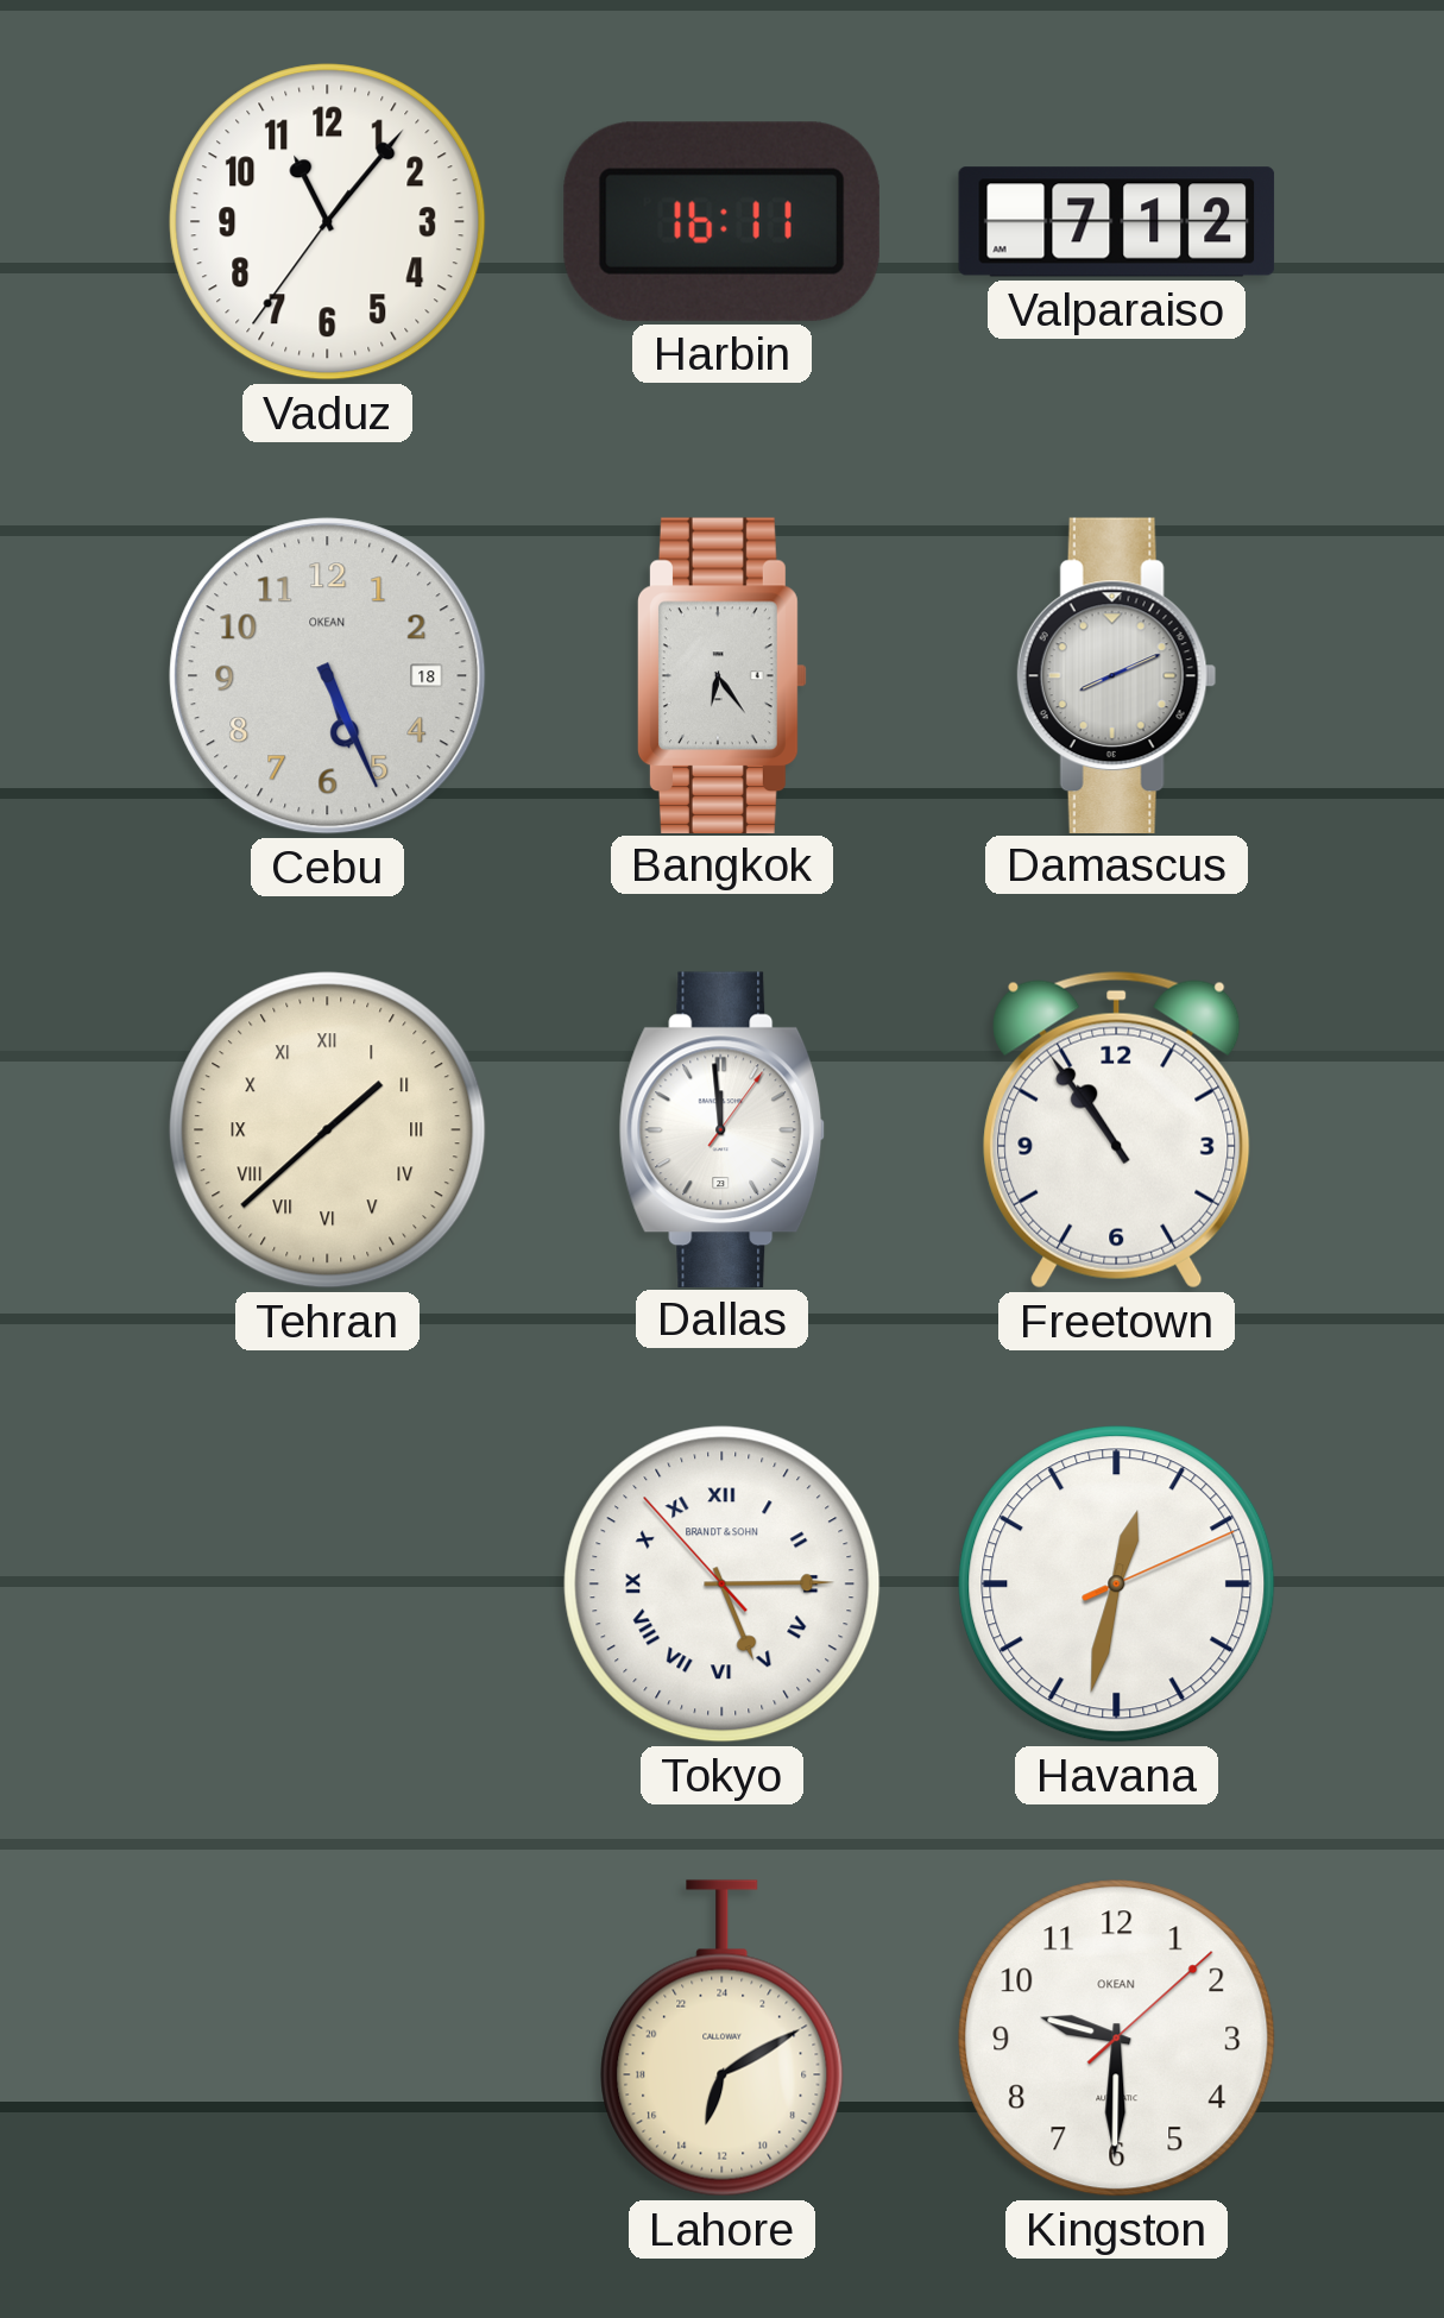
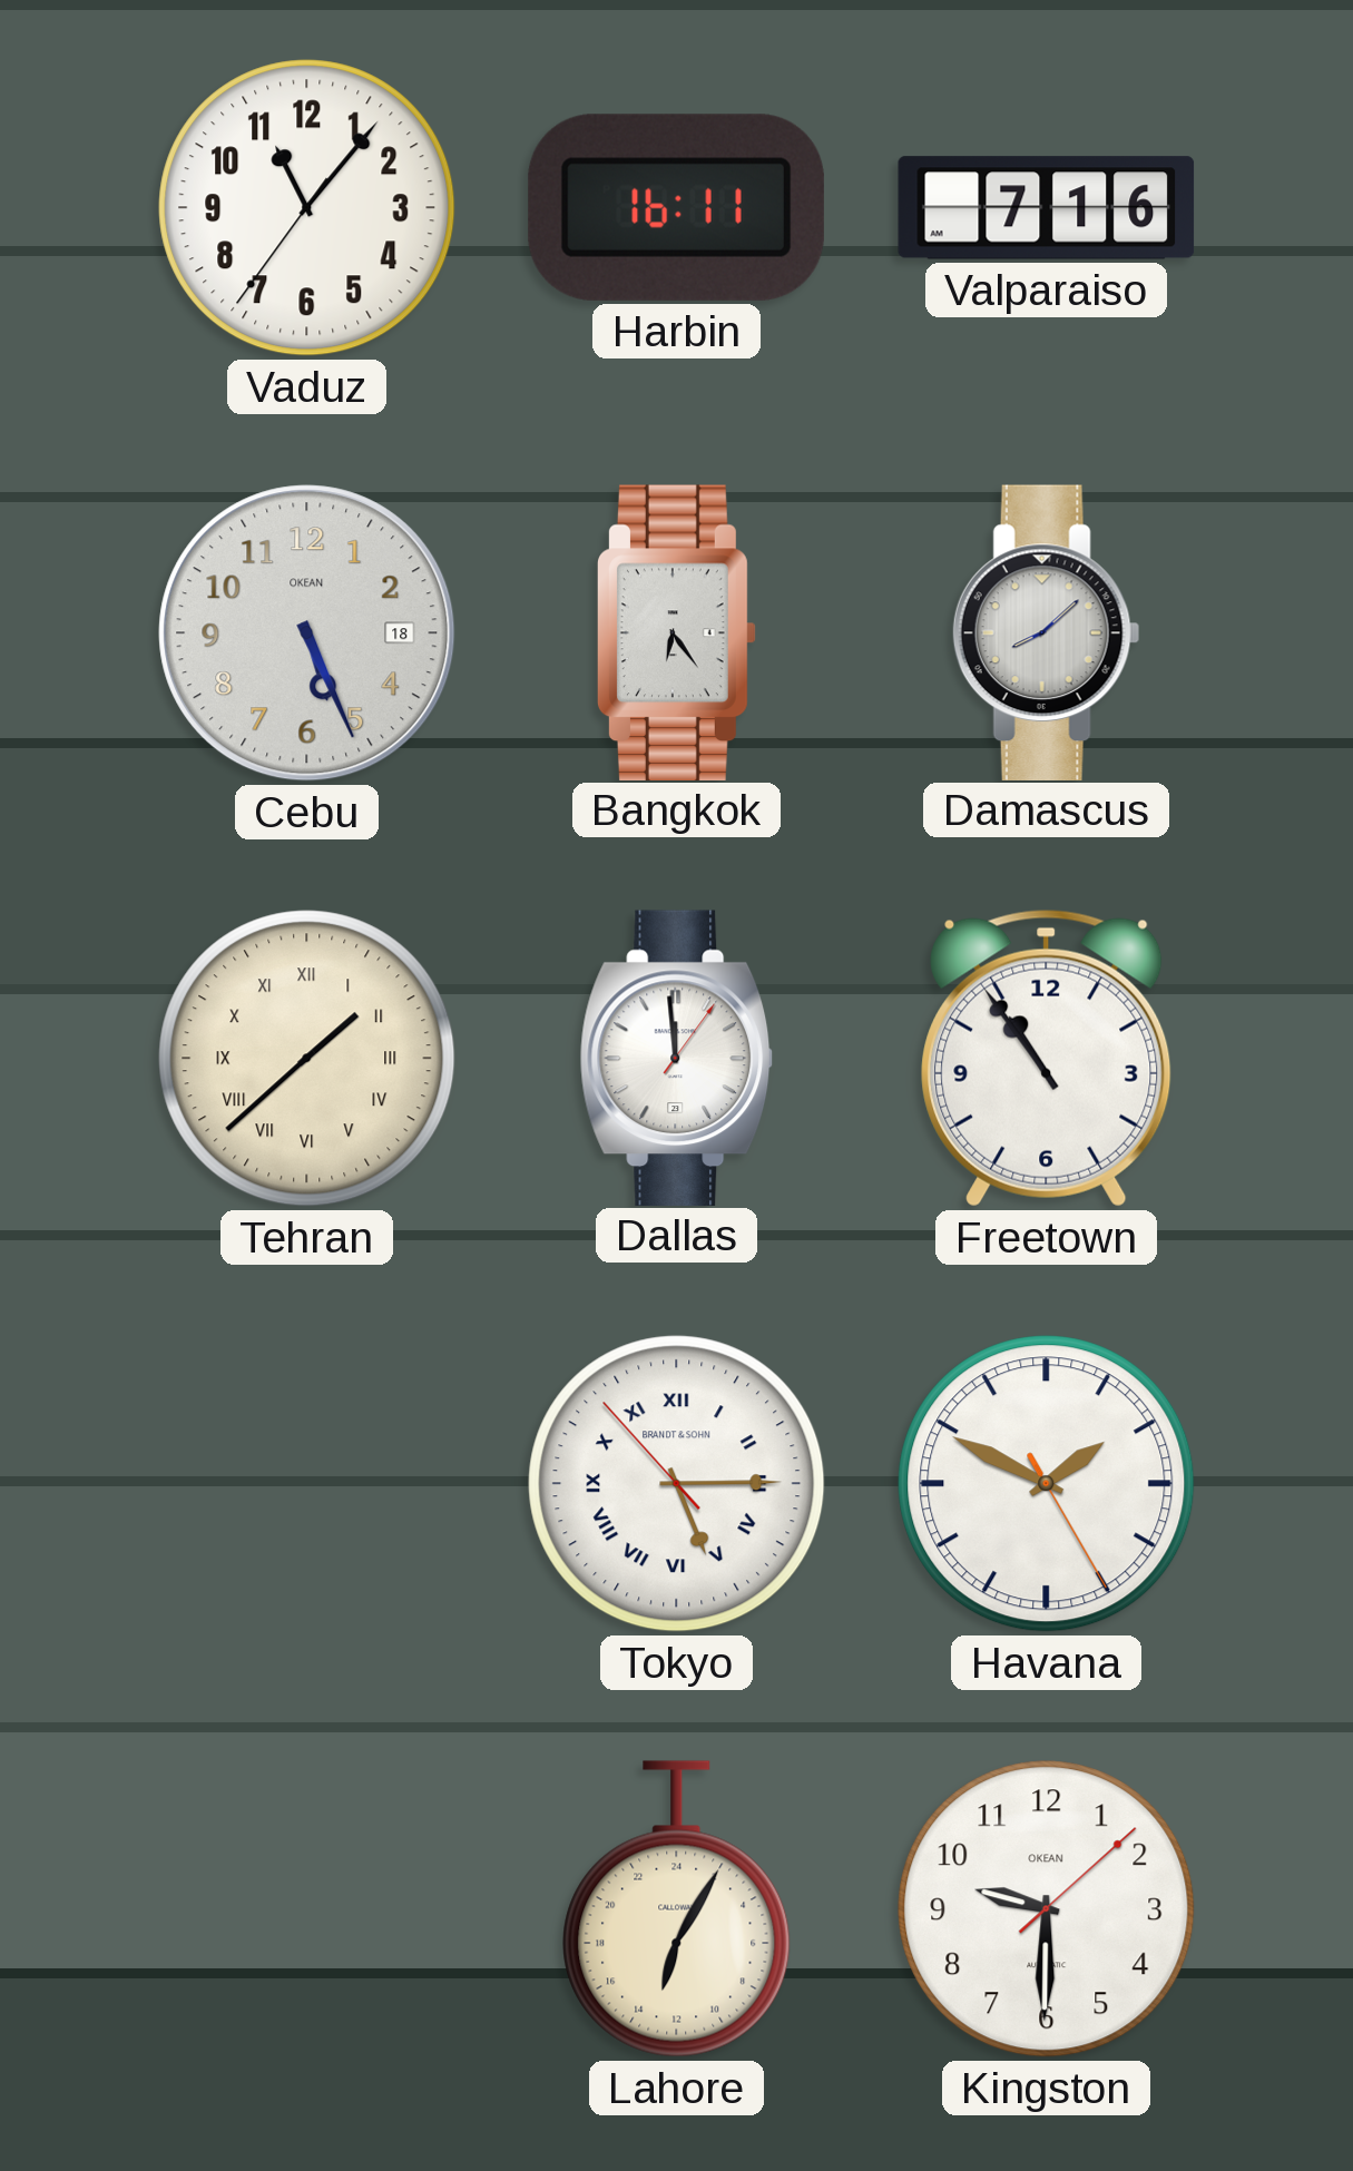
Valparaiso: 7:12 -> 7:16
Damascus: 8:11 -> 8:08
Havana: 12:32 -> 1:49
Lahore: 13:10 -> 13:05
